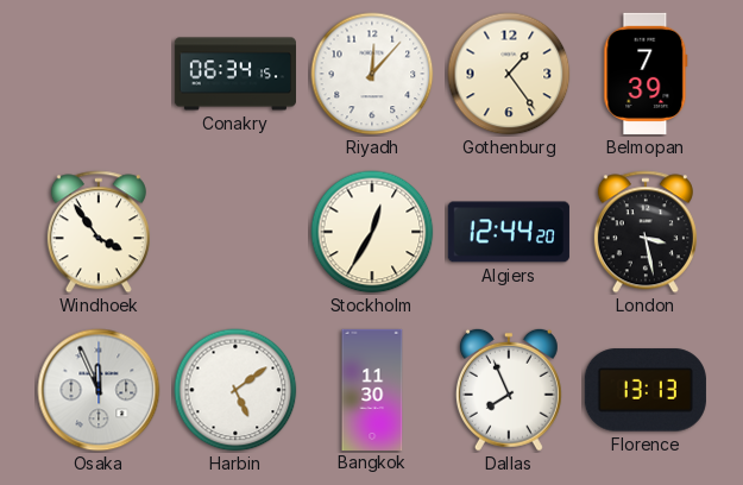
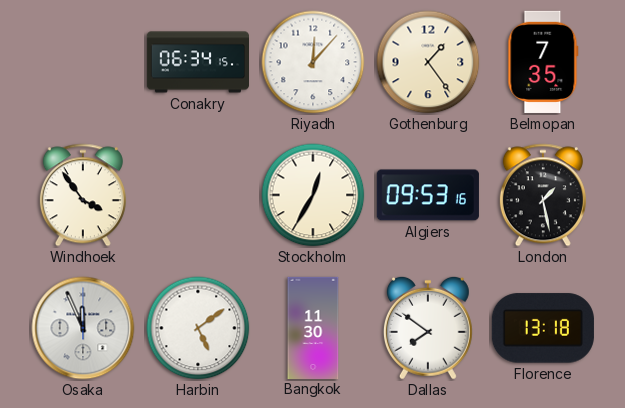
Belmopan: 7:39 -> 7:35
Algiers: 12:44 -> 09:53
London: 3:28 -> 1:28
Dallas: 7:56 -> 7:51
Florence: 13:13 -> 13:18
